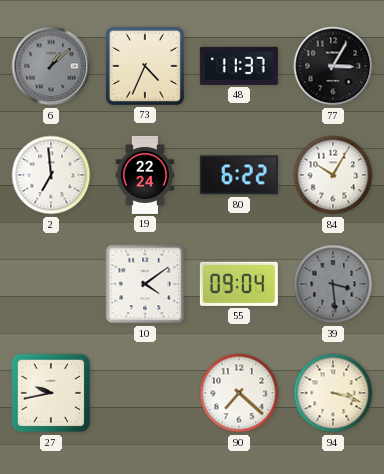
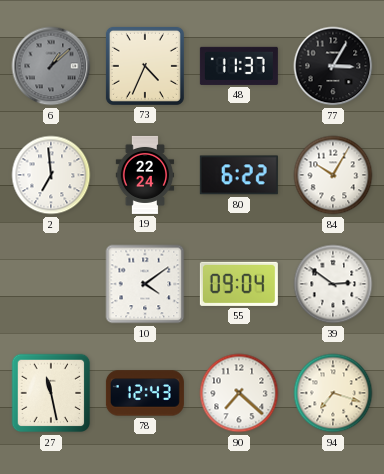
39: 3:29 -> 2:51
39 dial: grey -> white
27: 9:43 -> 11:28
78: none -> 12:43
94: 3:18 -> 7:18
